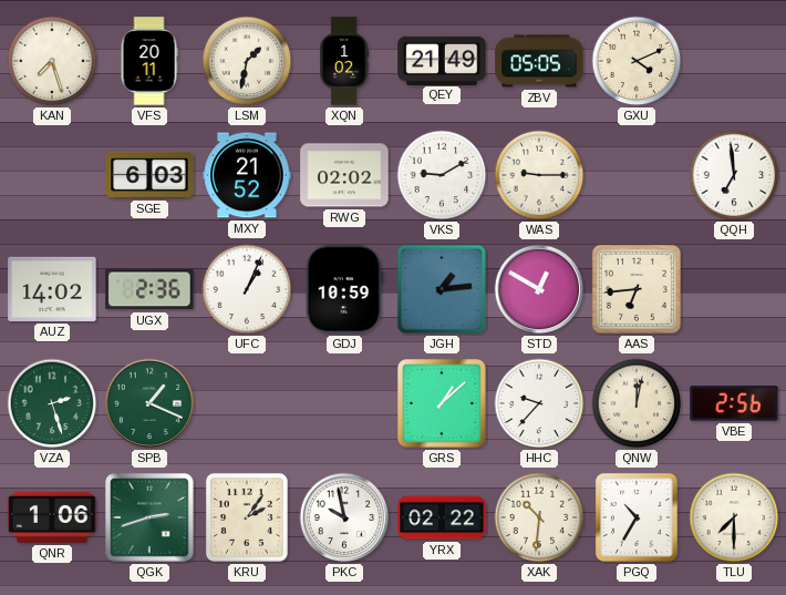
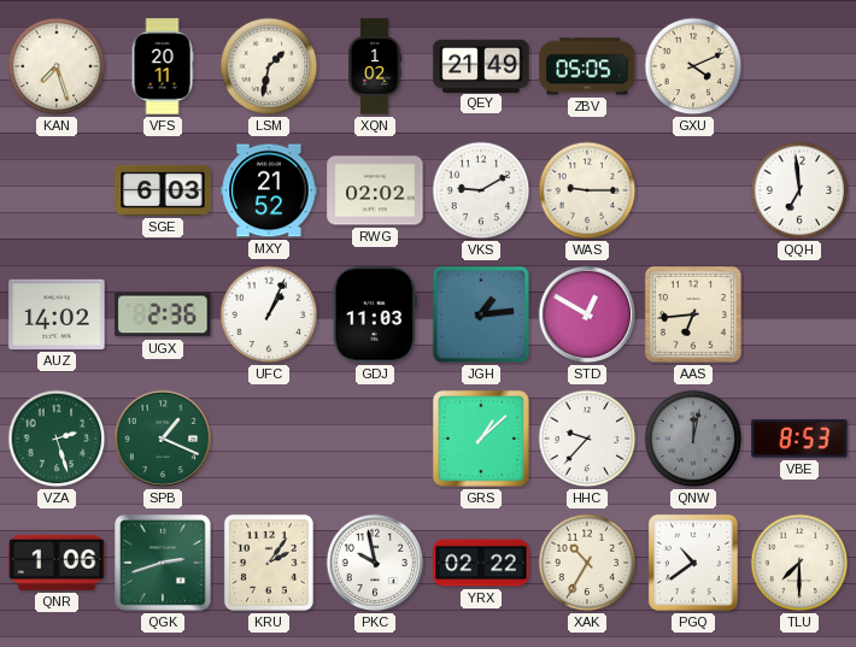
GDJ: 10:59 -> 11:03
QNW dial: cream -> grey
VBE: 2:56 -> 8:53
XAK: 10:31 -> 10:35
PGQ: 10:35 -> 10:39
